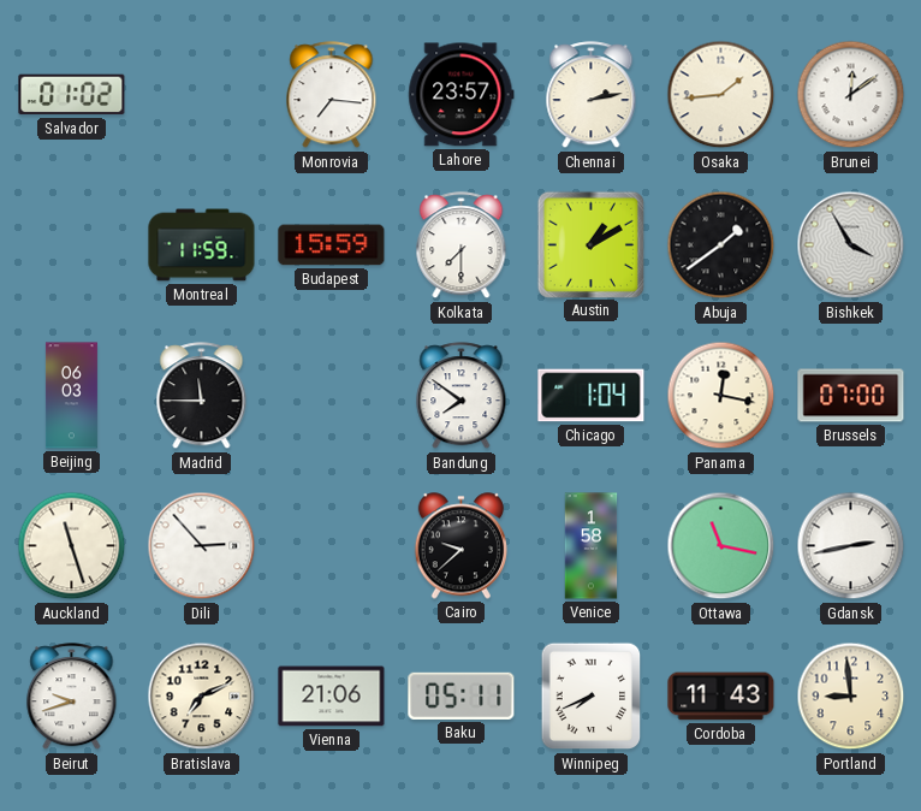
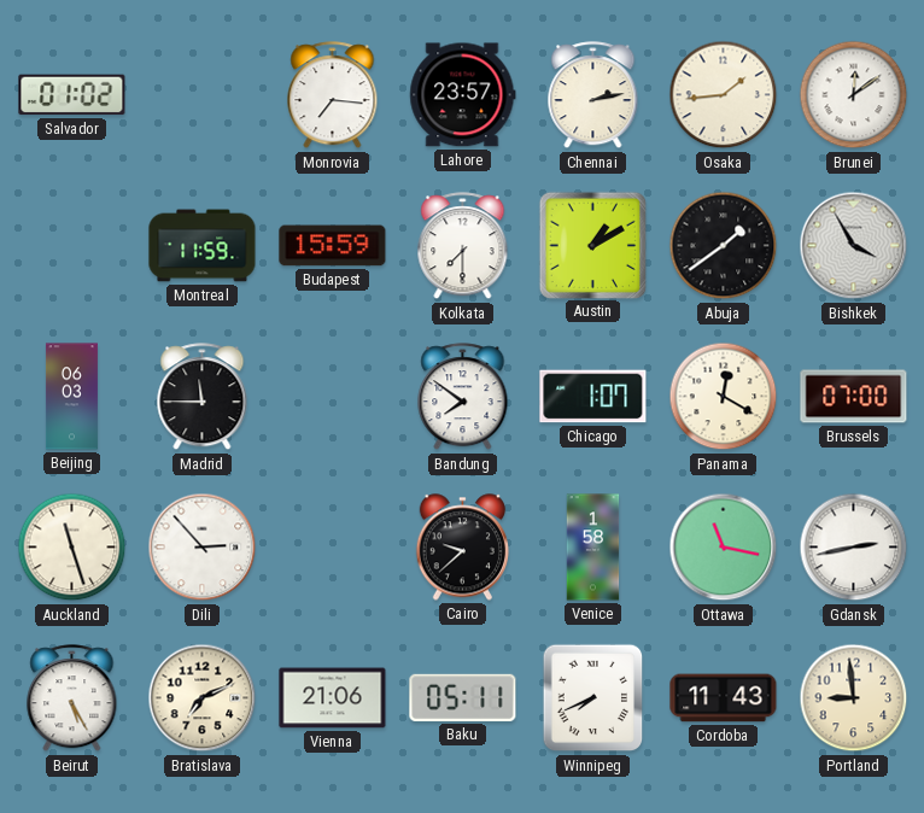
Chicago: 1:04 -> 1:07
Panama: 12:17 -> 12:20
Beirut: 9:42 -> 5:25
